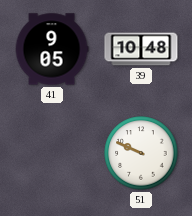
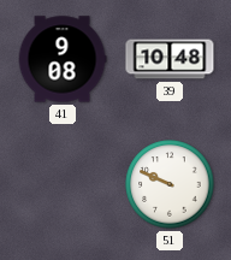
41: 9:05 -> 9:08
